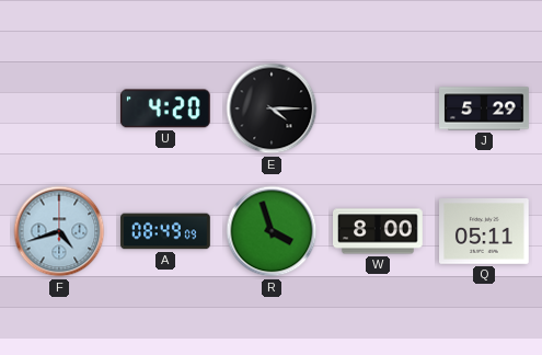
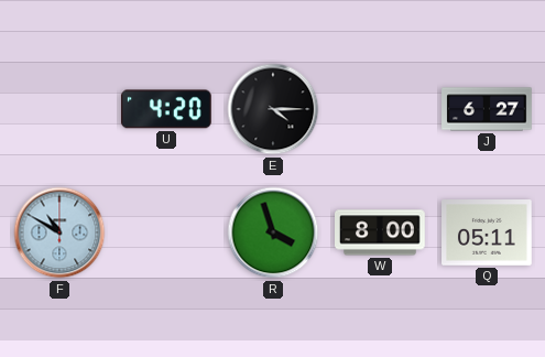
J: 5:29 -> 6:27
F: 4:42 -> 10:50
A: 08:49 -> none
